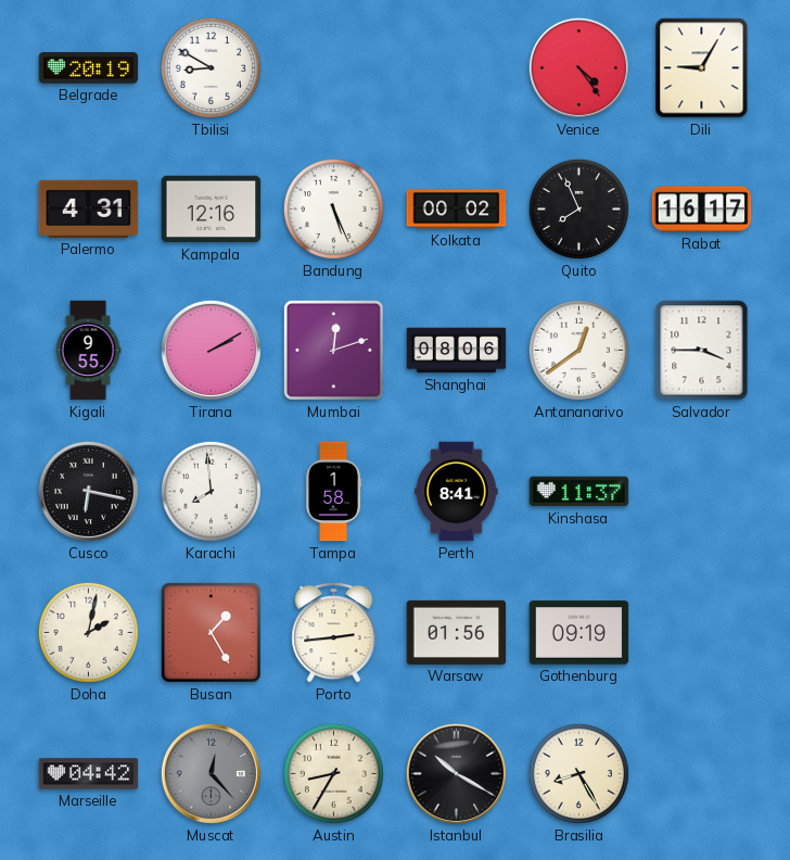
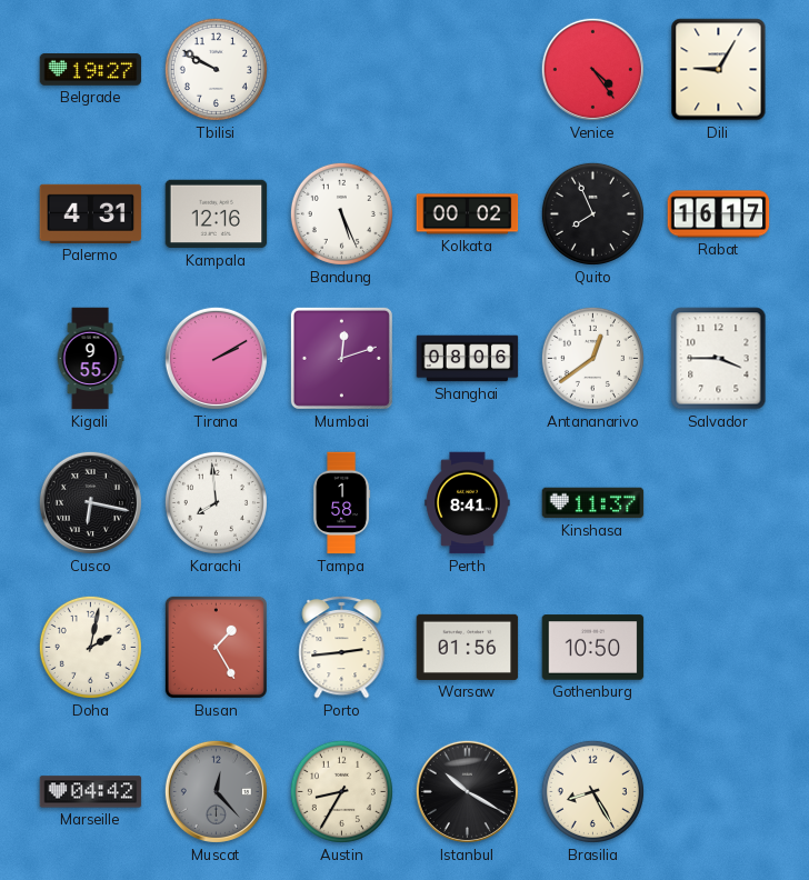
Belgrade: 20:19 -> 19:27
Tbilisi: 8:50 -> 9:50
Gothenburg: 09:19 -> 10:50
